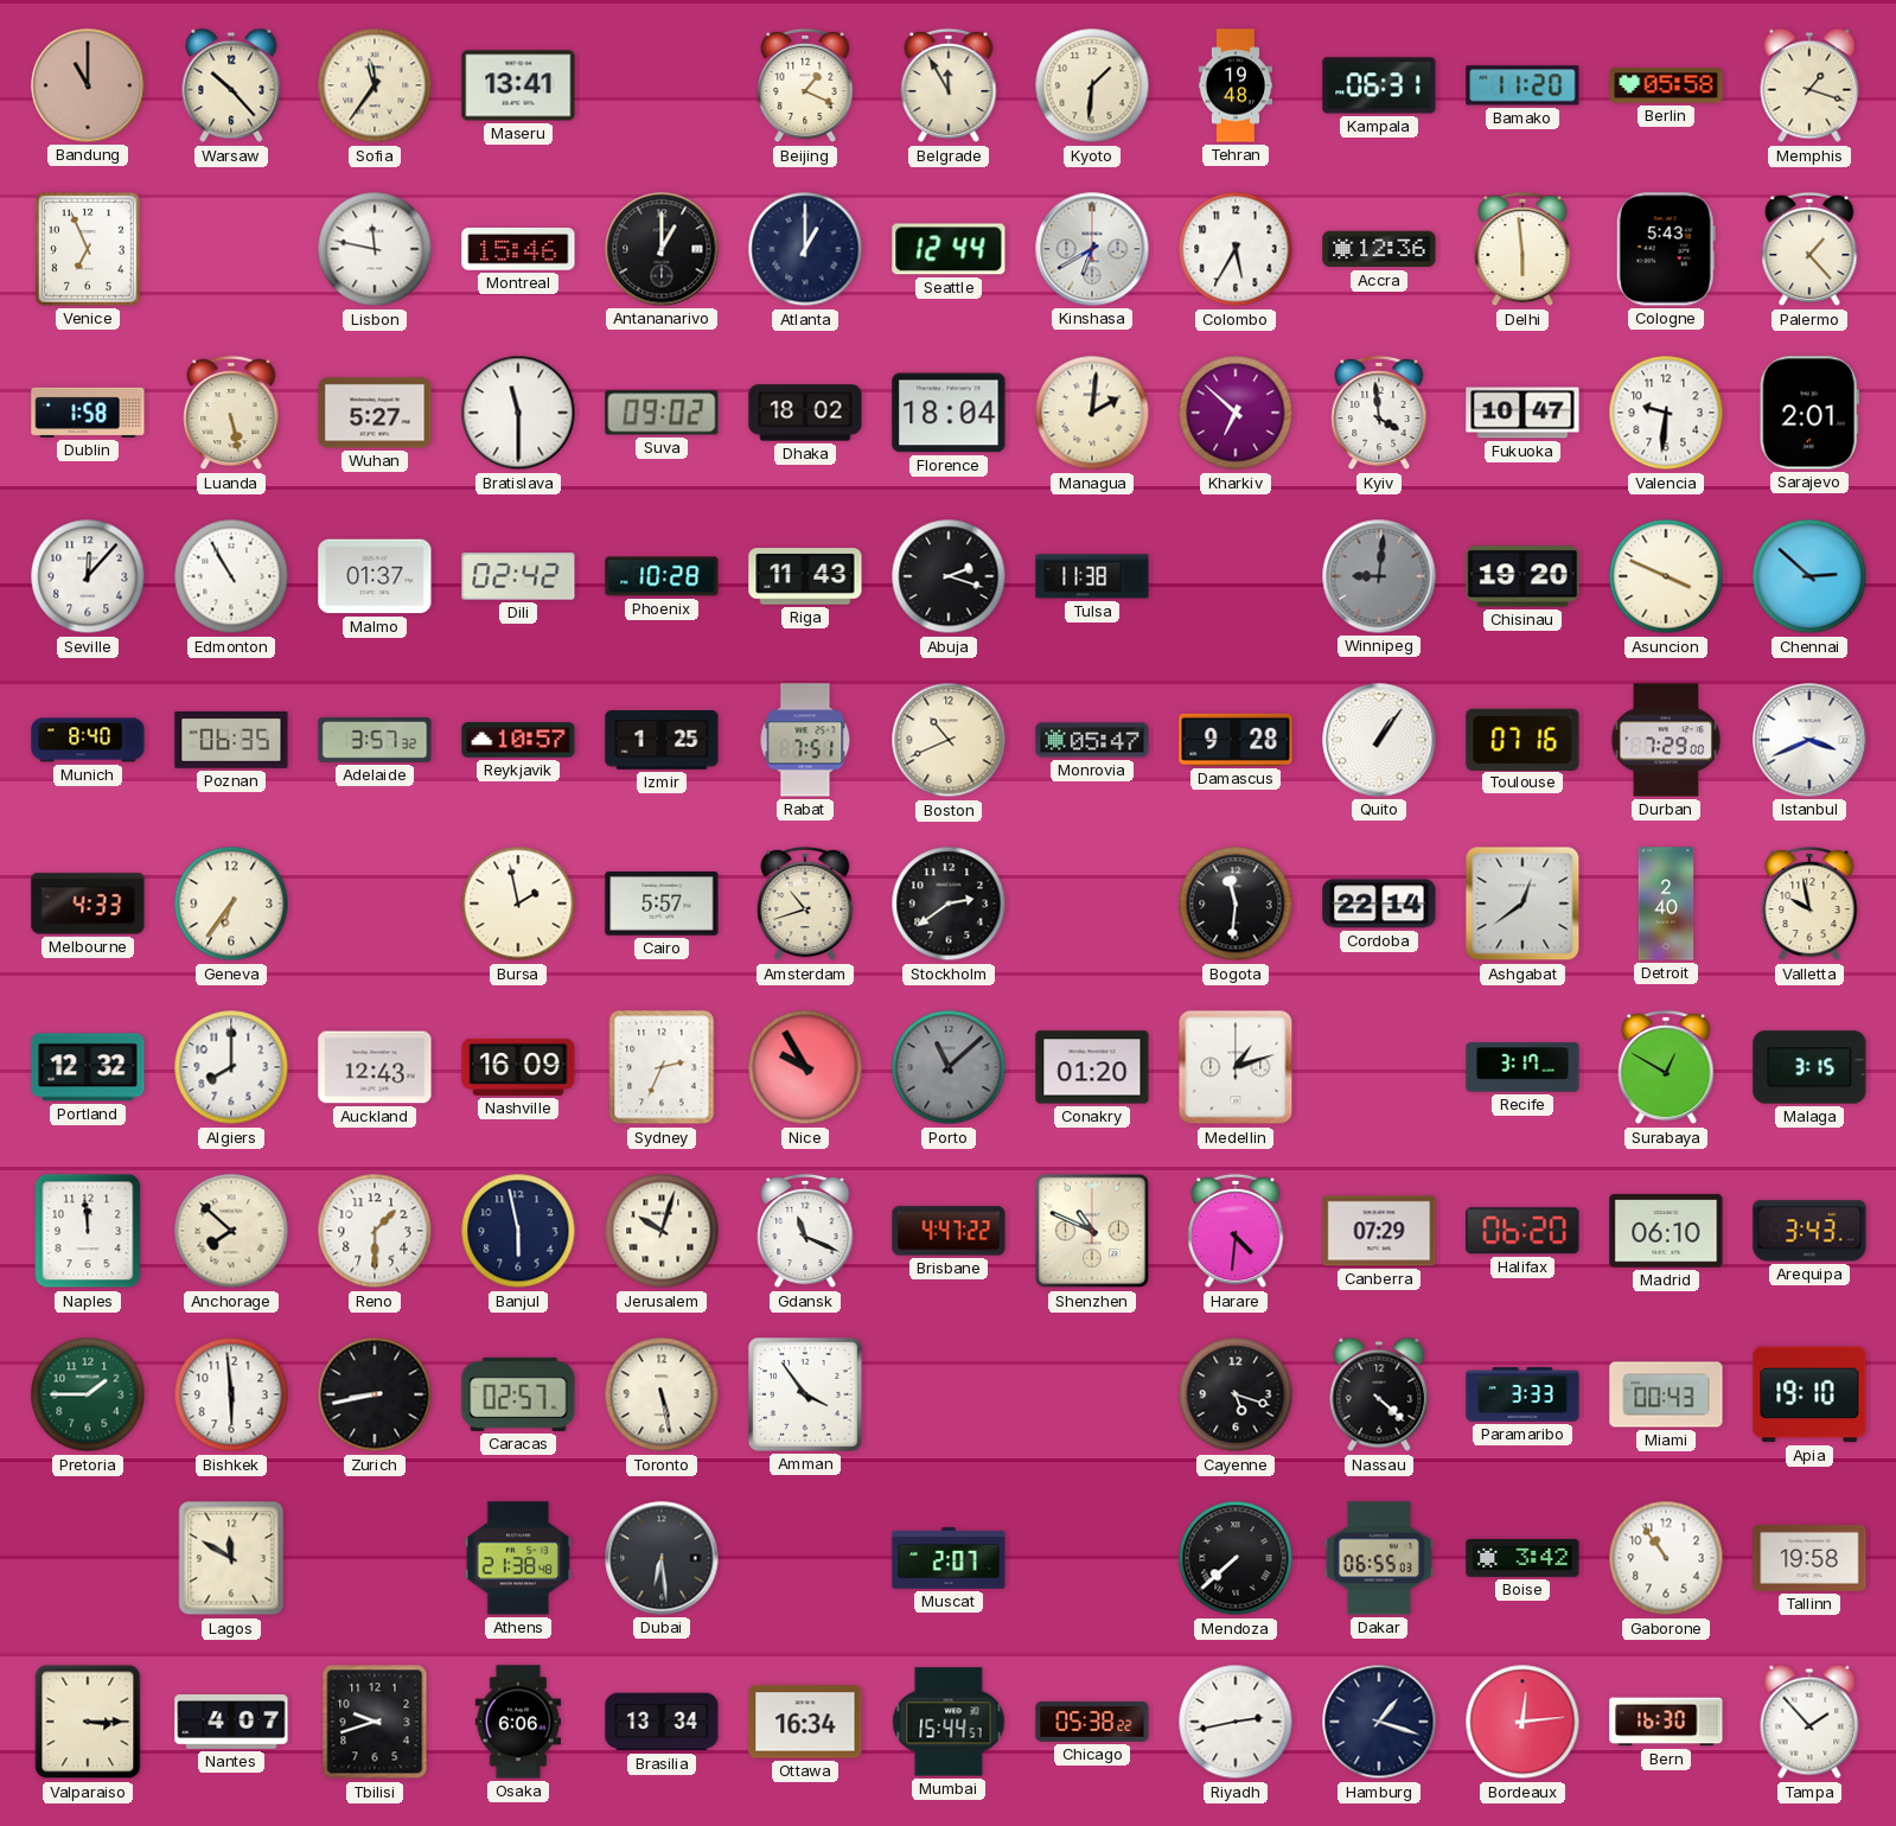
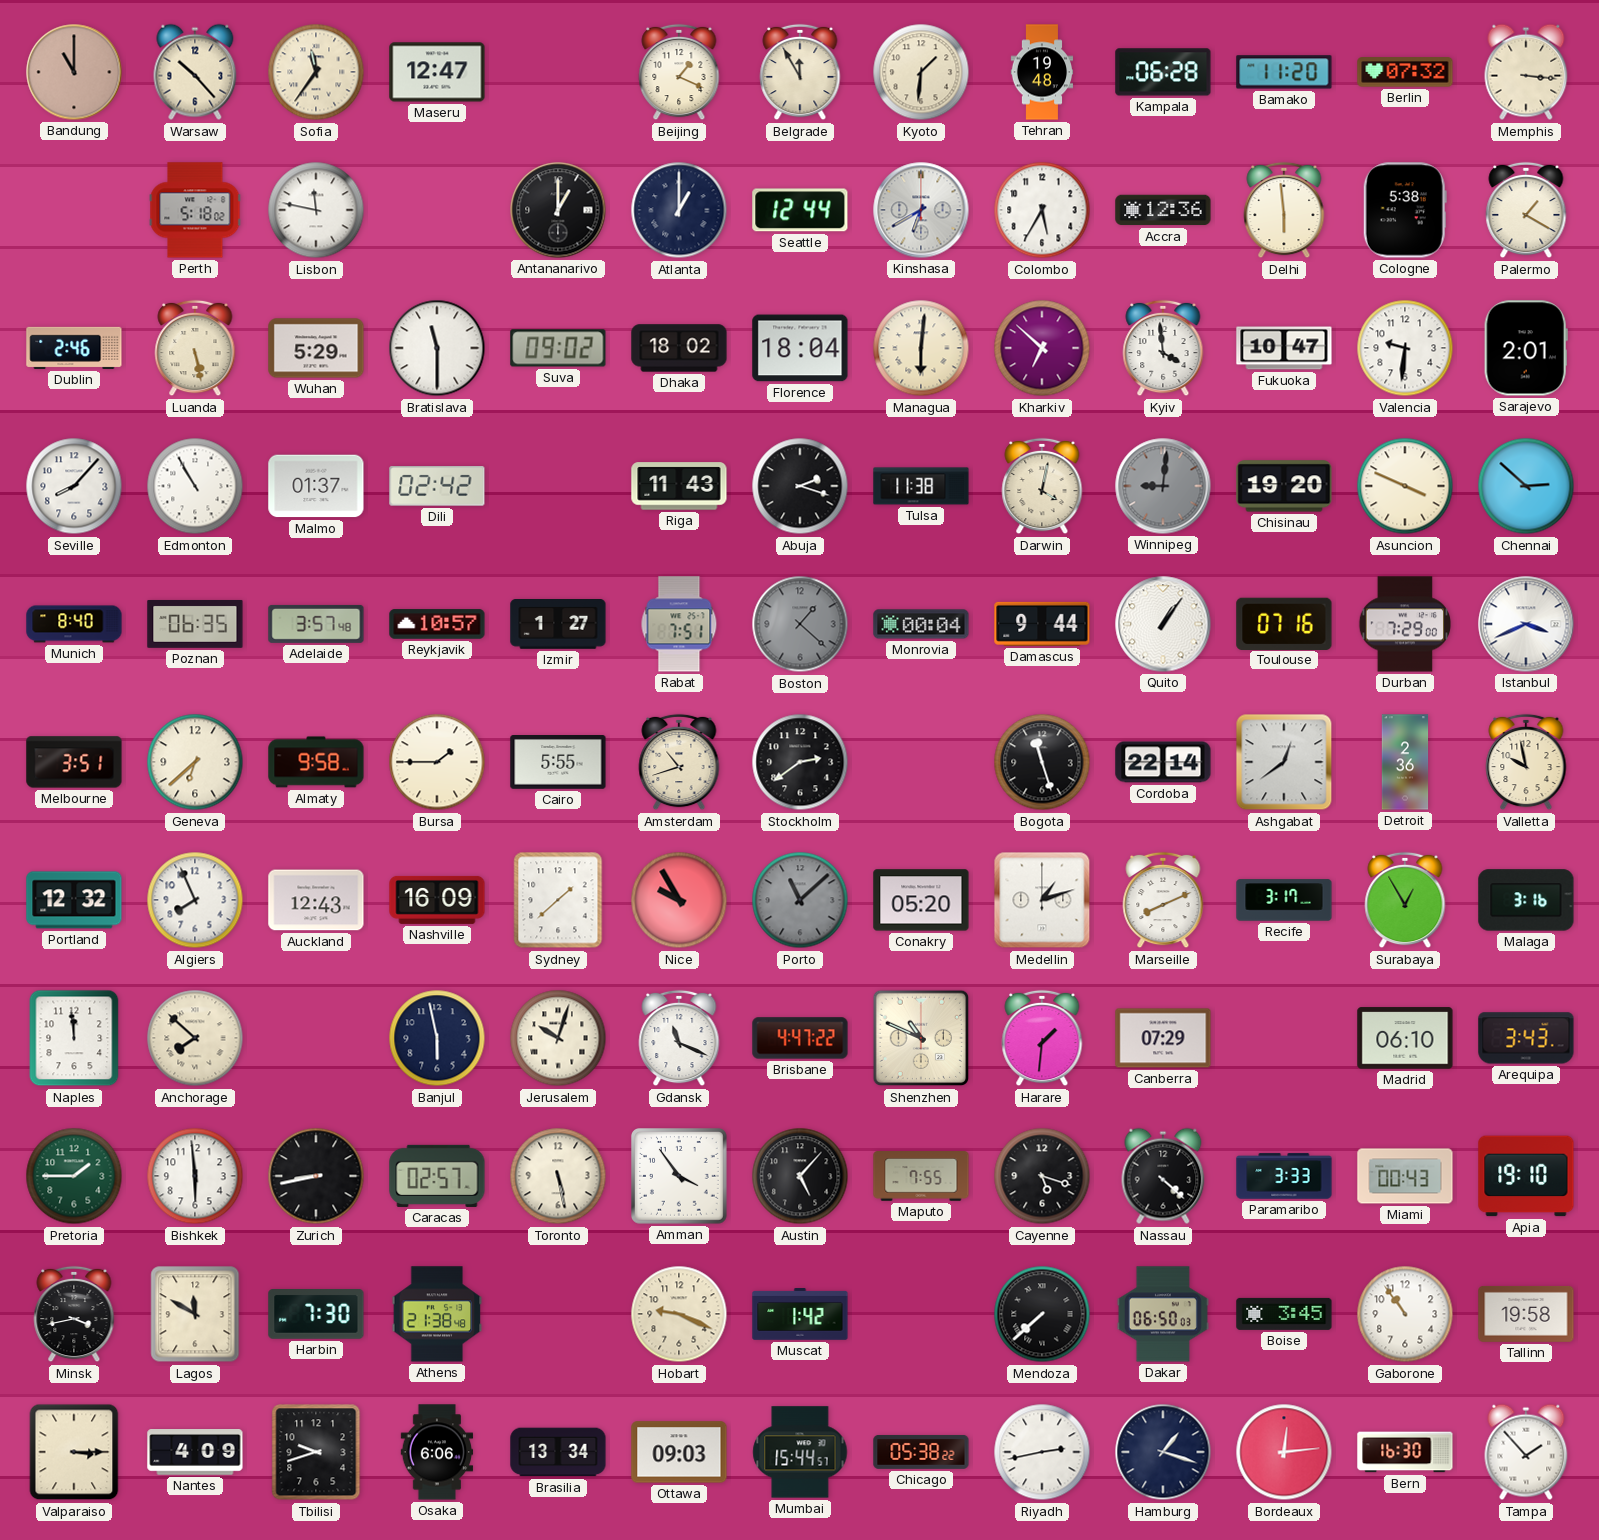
Maseru: 13:41 -> 12:47
Kampala: 06:31 -> 06:28
Berlin: 05:58 -> 07:32
Memphis: 1:18 -> 3:16
Venice: 6:56 -> none
Perth: none -> 5:18
Montreal: 15:46 -> none
Cologne: 5:43 -> 5:38
Palermo: 1:23 -> 1:20
Dublin: 1:58 -> 2:46
Wuhan: 5:27 -> 5:29
Managua: 2:01 -> 6:01
Seville: 12:07 -> 8:07
Phoenix: 10:28 -> none
Darwin: none -> 4:02
Adelaide: 3:57:32 -> 3:57:48
Izmir: 1:25 -> 1:27
Boston: 10:41 -> 1:22
Boston dial: cream -> grey
Monrovia: 05:47 -> 00:04
Damascus: 9:28 -> 9:44
Melbourne: 4:33 -> 3:51
Geneva: 6:36 -> 6:38
Almaty: none -> 9:58
Bursa: 1:58 -> 1:45
Cairo: 5:57 -> 5:55
Bogota: 11:31 -> 11:27
Detroit: 2:40 -> 2:36
Algiers: 8:00 -> 7:56
Sydney: 2:34 -> 1:38
Conakry: 01:20 -> 05:20
Marseille: none -> 8:11
Surabaya: 12:50 -> 12:55
Malaga: 3:15 -> 3:16
Reno: 1:30 -> none
Harare: 4:31 -> 1:31
Halifax: 06:20 -> none
Austin: none -> 5:07
Maputo: none -> 7:55
Minsk: none -> 3:43
Harbin: none -> 7:30
Dubai: 6:29 -> none
Hobart: none -> 9:19
Muscat: 2:07 -> 1:42
Dakar: 06:55 -> 06:50
Boise: 3:42 -> 3:45
Nantes: 4:07 -> 4:09
Ottawa: 16:34 -> 09:03
